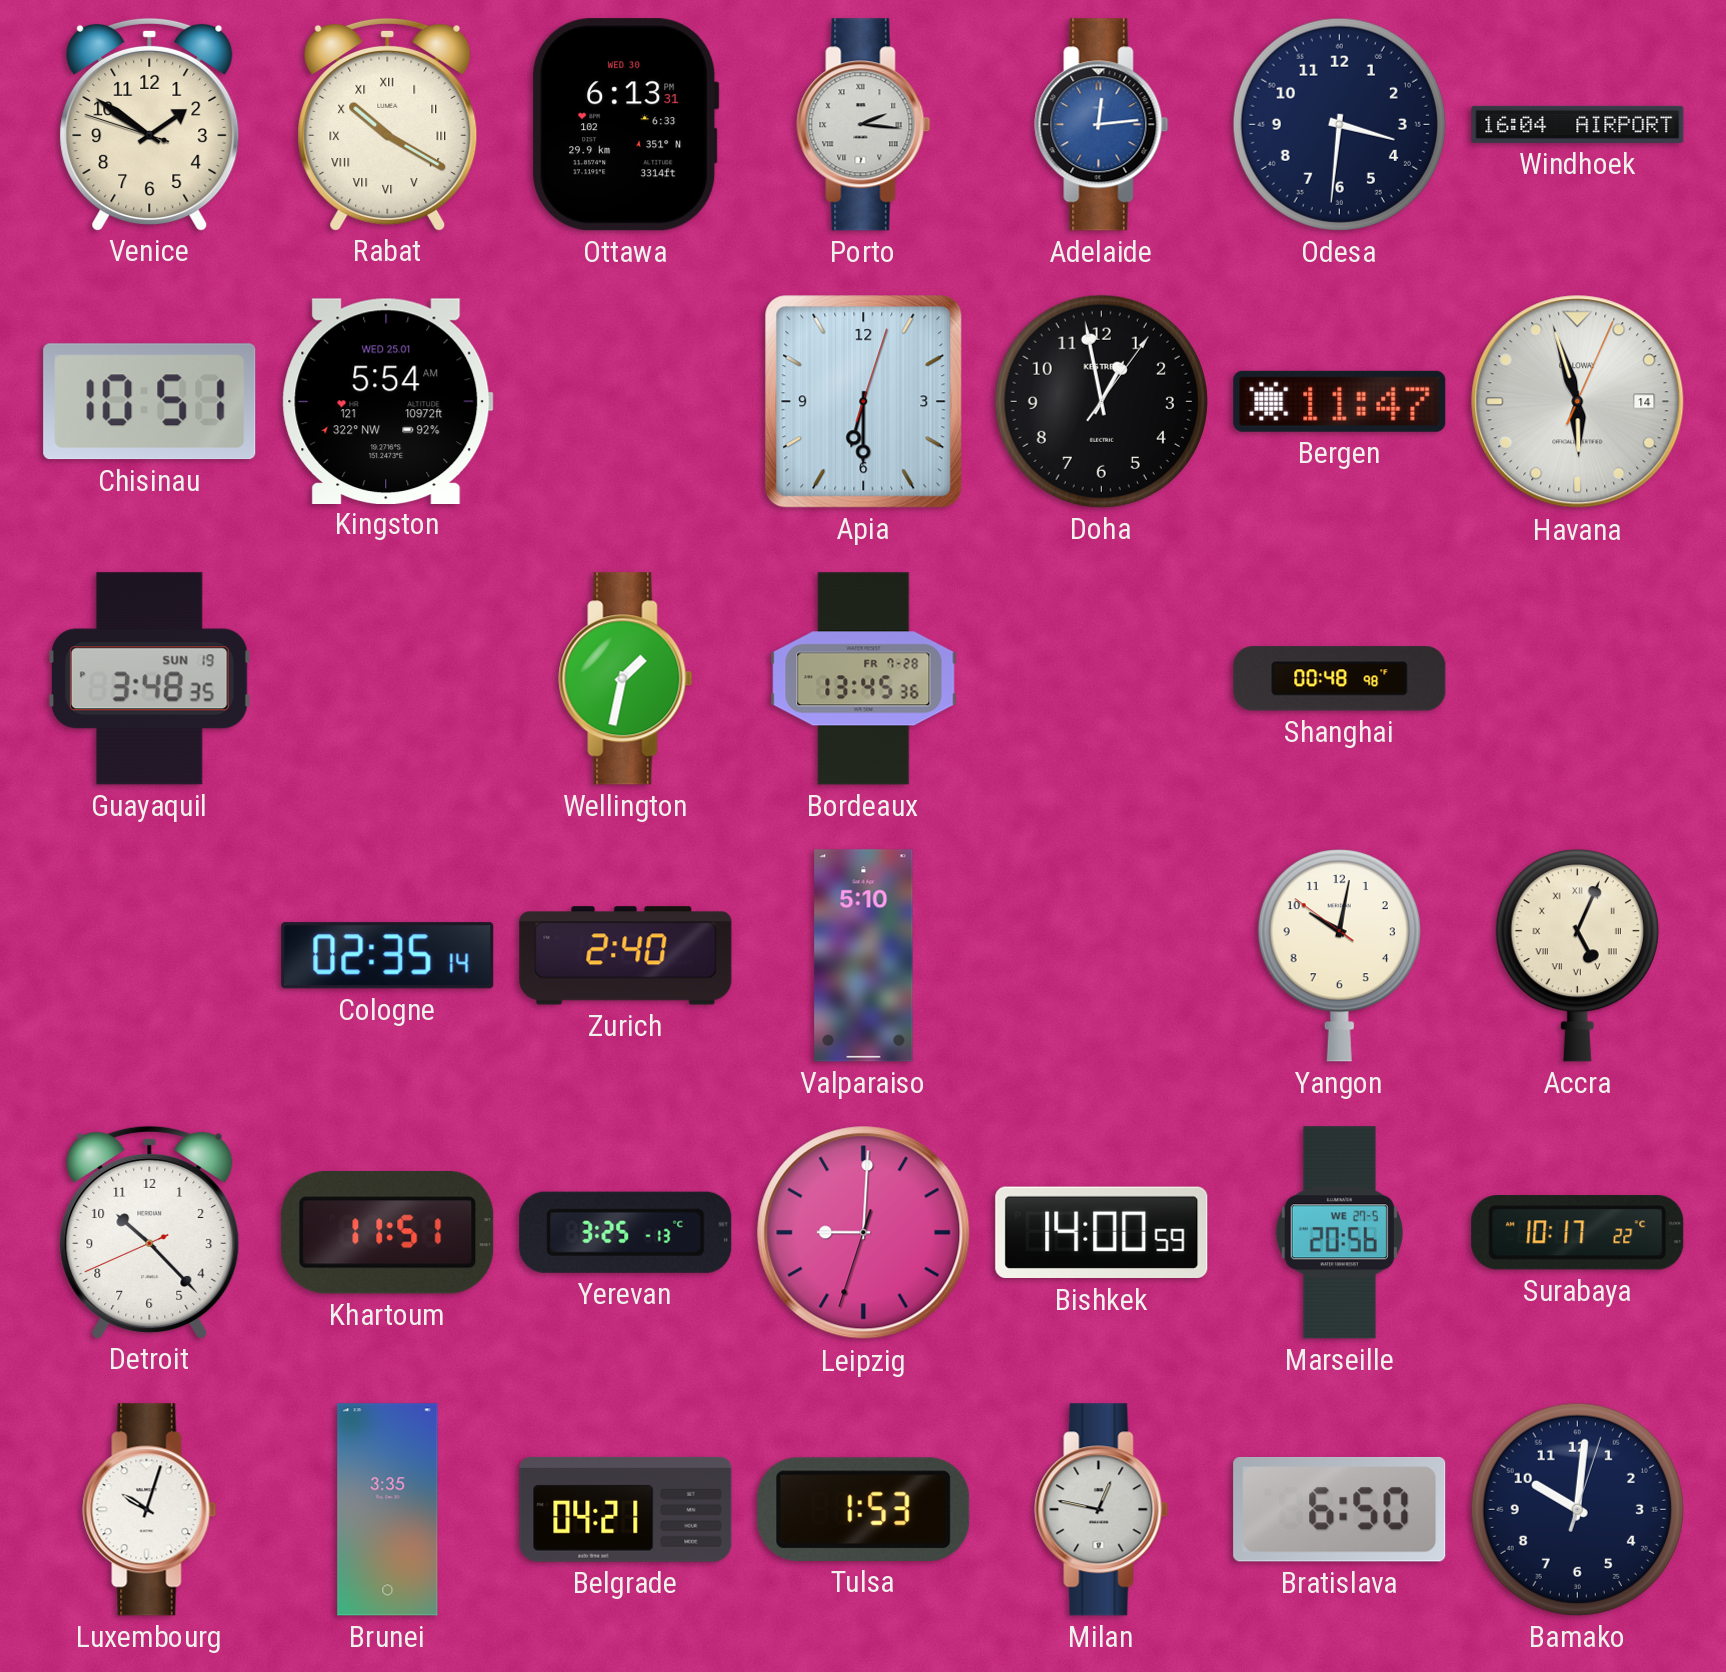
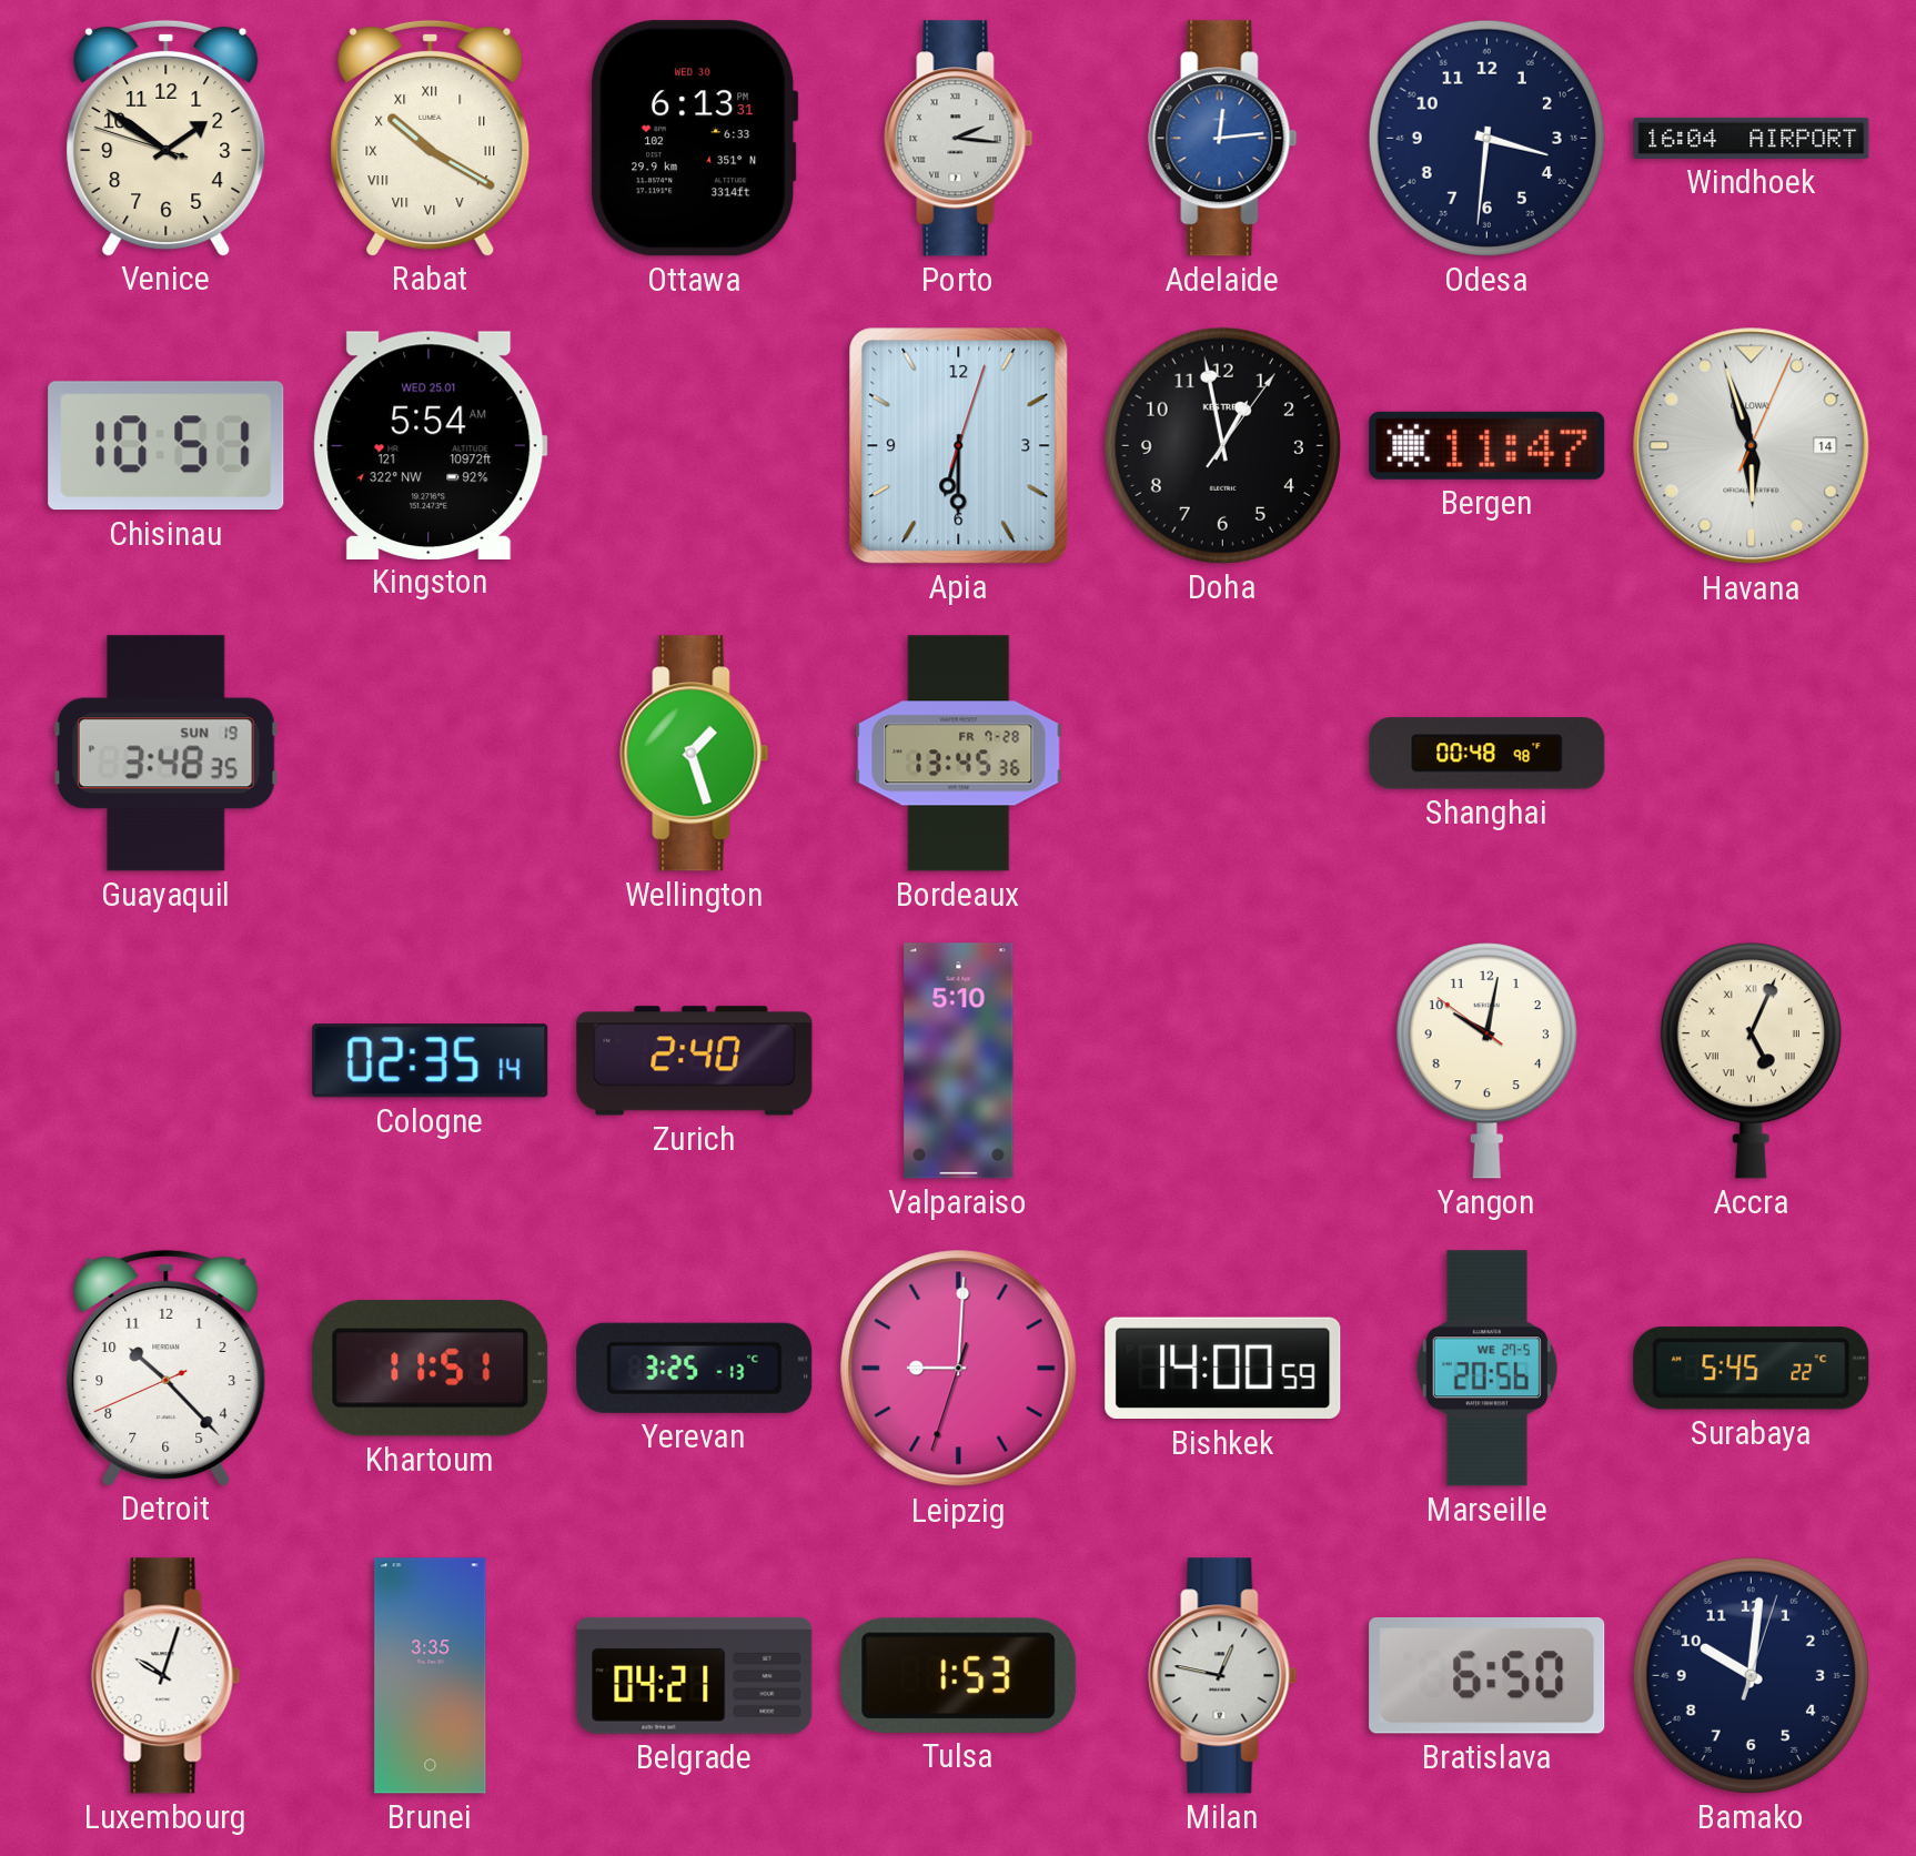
Wellington: 1:32 -> 1:27
Surabaya: 10:17 -> 5:45
